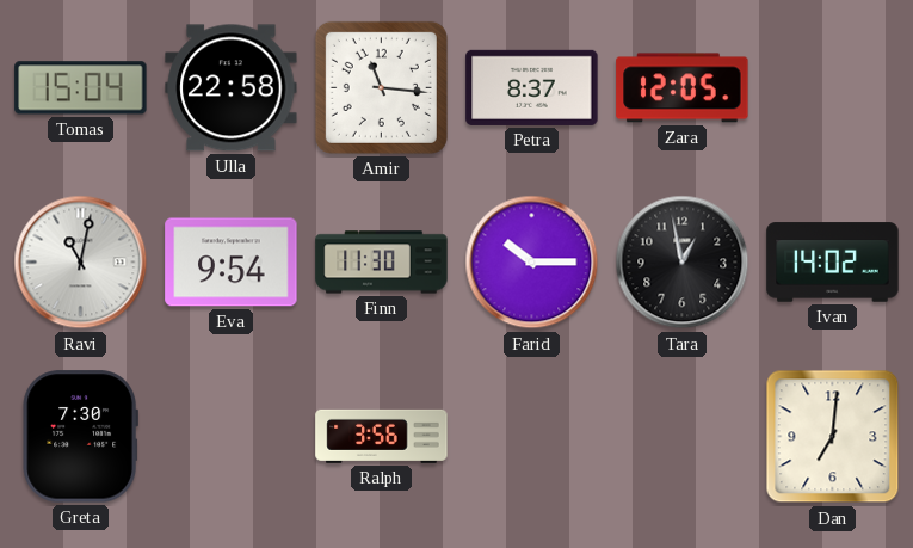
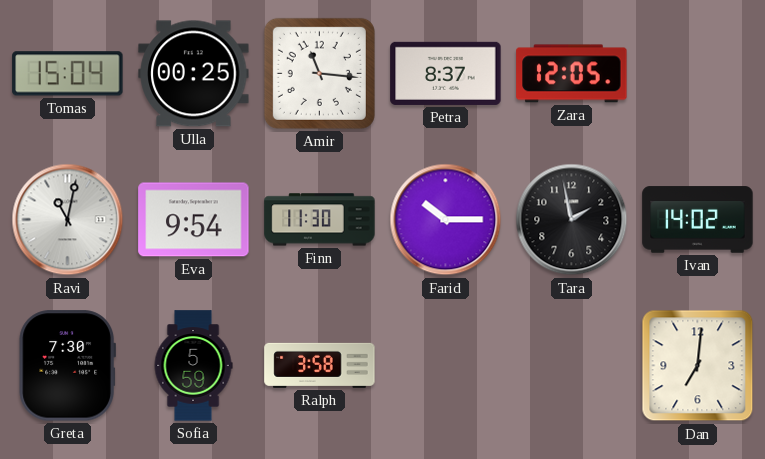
Ulla: 22:58 -> 00:25
Tara: 12:58 -> 1:58
Sofia: none -> 5:59
Ralph: 3:56 -> 3:58
